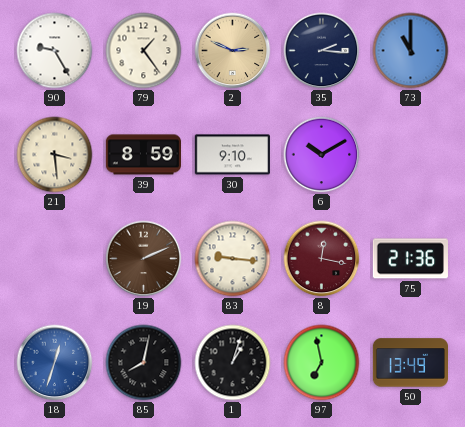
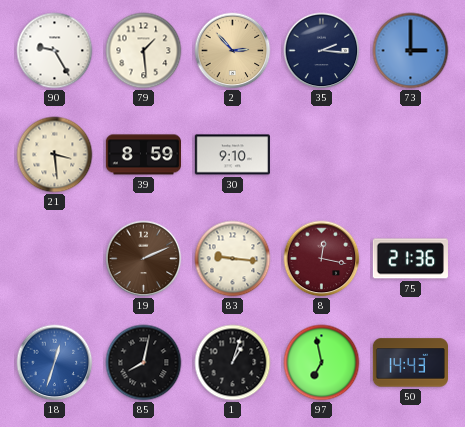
79: 1:24 -> 1:29
2: 2:49 -> 2:53
73: 11:00 -> 3:00
6: 10:10 -> none
50: 13:49 -> 14:43
